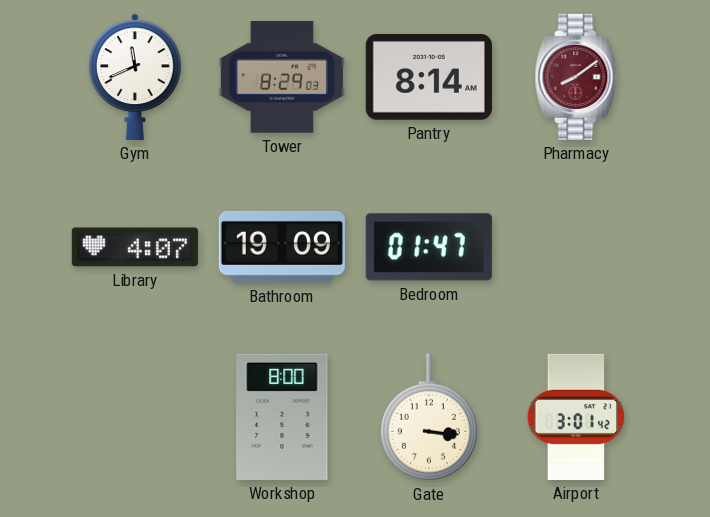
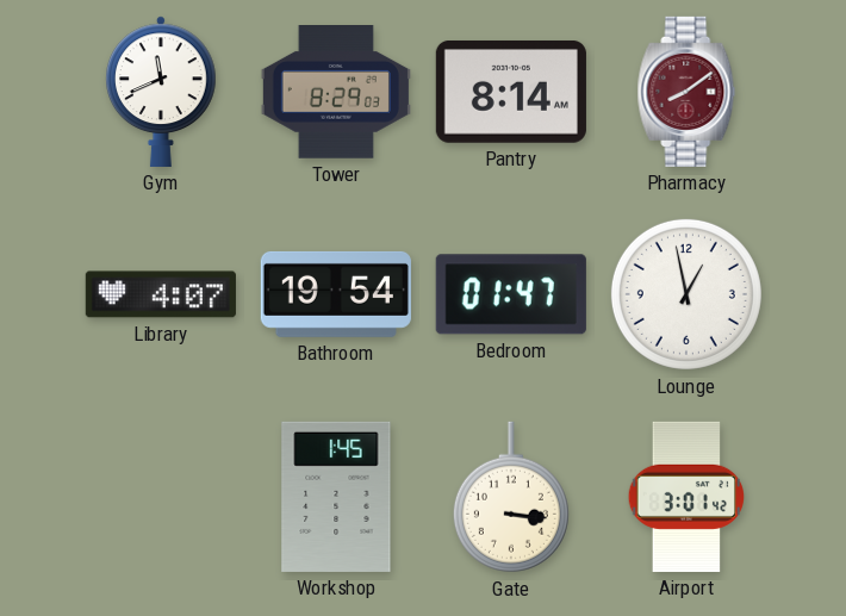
Bathroom: 19:09 -> 19:54
Lounge: none -> 12:58
Workshop: 8:00 -> 1:45
